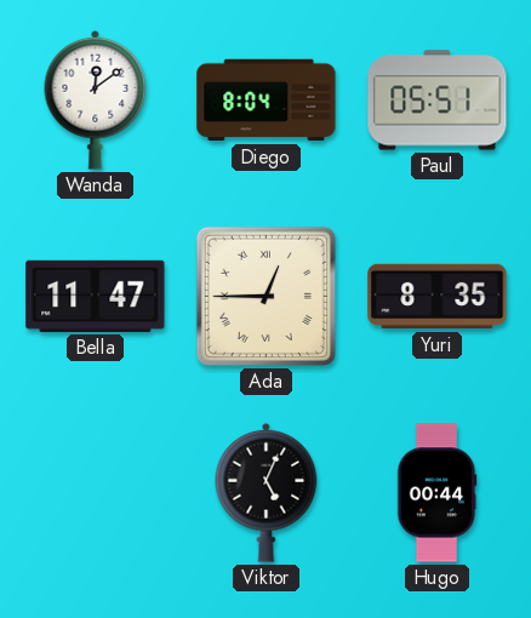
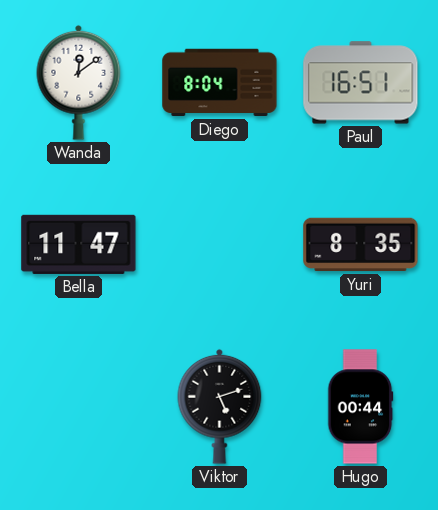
Paul: 05:51 -> 16:51
Ada: 12:45 -> none
Viktor: 5:04 -> 5:12
